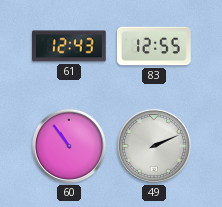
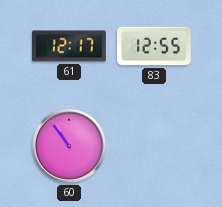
61: 12:43 -> 12:17
49: 2:11 -> none
